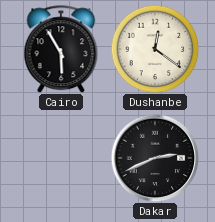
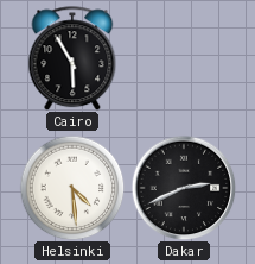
Dushanbe: 12:21 -> none
Helsinki: none -> 4:29
